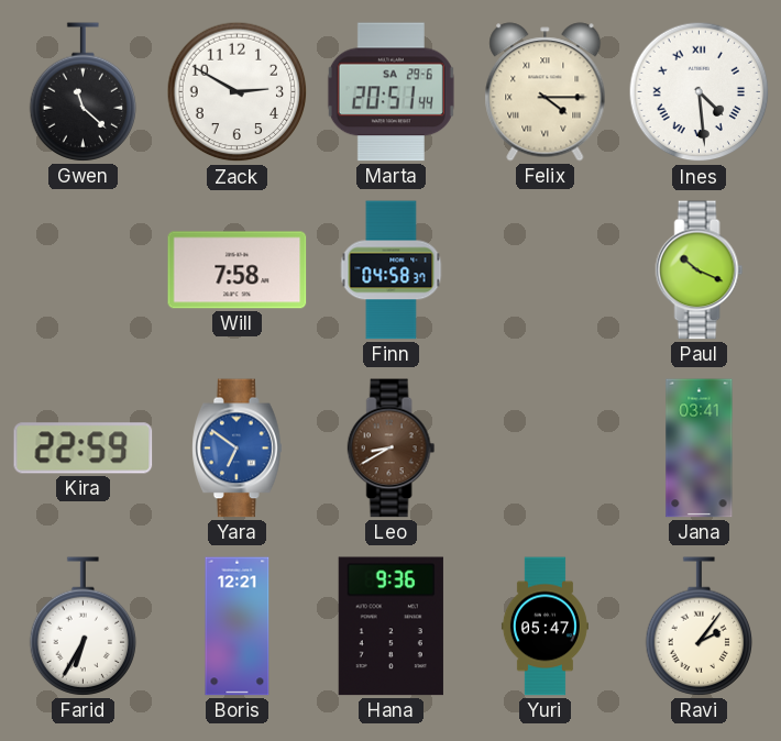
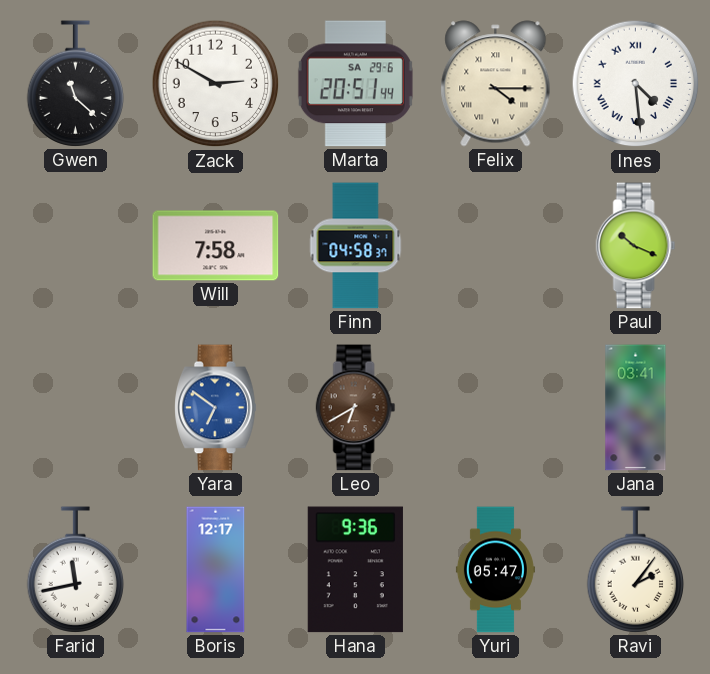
Kira: 22:59 -> none
Leo: 8:40 -> 6:40
Farid: 6:35 -> 11:43
Boris: 12:21 -> 12:17
